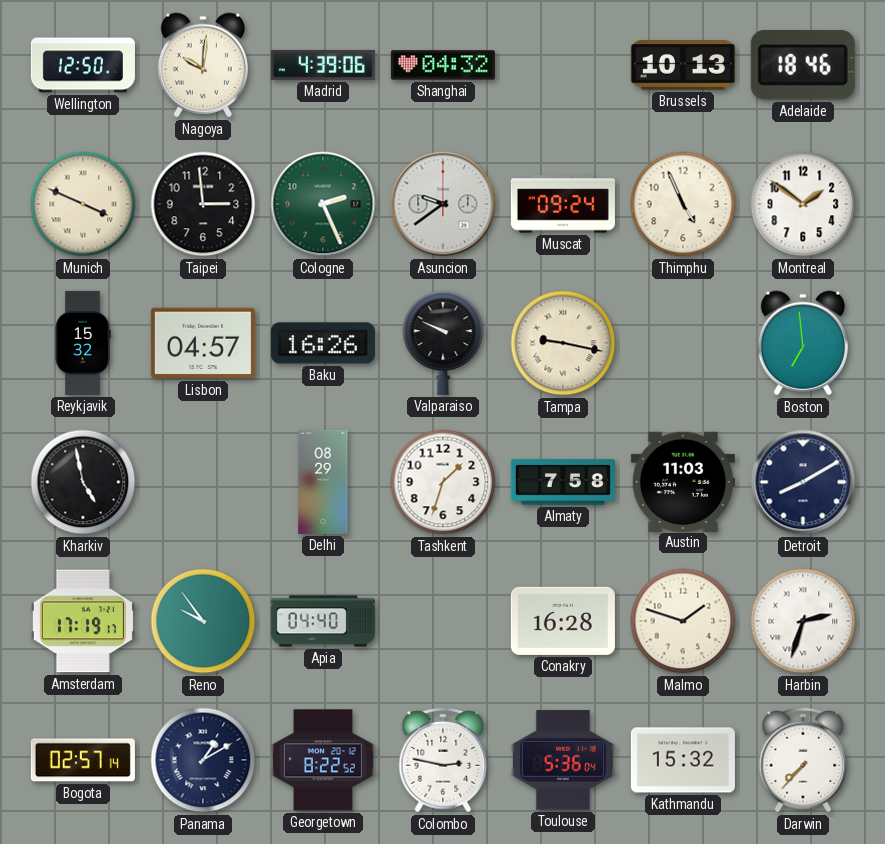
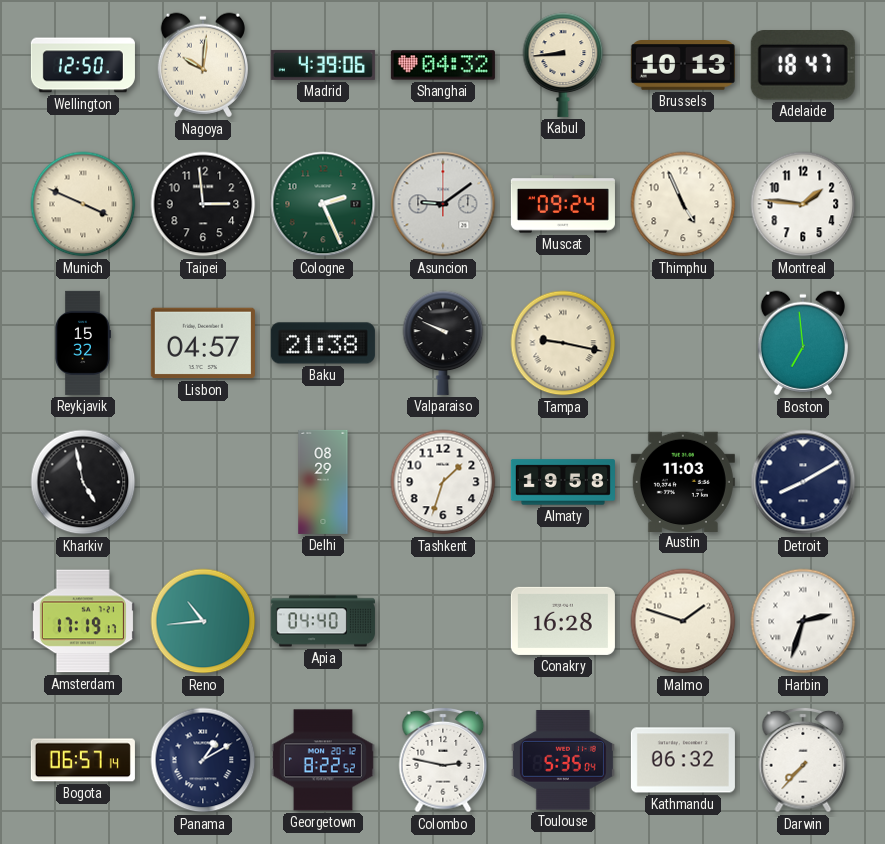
Kabul: none -> 8:44
Adelaide: 18:46 -> 18:47
Asuncion: 9:39 -> 9:09
Montreal: 1:51 -> 1:46
Baku: 16:26 -> 21:38
Almaty: 7:58 -> 19:58
Reno: 9:54 -> 10:44
Bogota: 02:57 -> 06:57
Toulouse: 5:36 -> 5:35
Kathmandu: 15:32 -> 06:32
